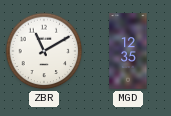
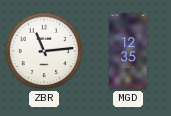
ZBR: 11:10 -> 11:14
